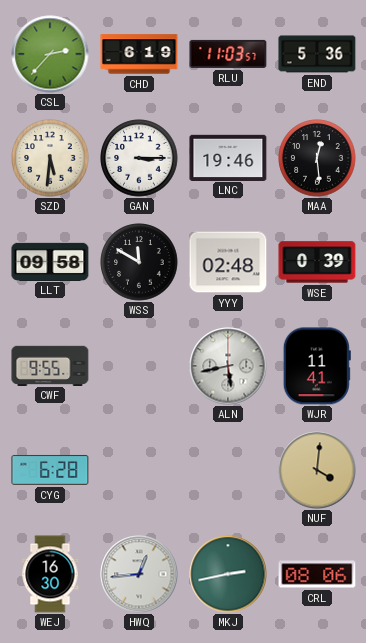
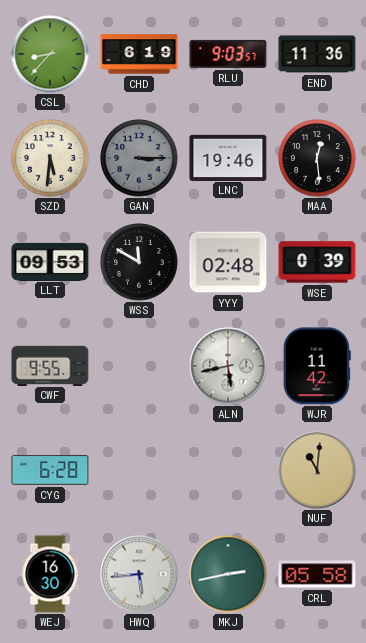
CSL: 2:37 -> 8:37
RLU: 11:03 -> 9:03
END: 5:36 -> 11:36
GAN dial: white -> grey
LLT: 09:58 -> 09:53
WJR: 11:41 -> 11:42
NUF: 4:01 -> 11:01
HWQ: 12:44 -> 5:44
CRL: 08:06 -> 05:58
